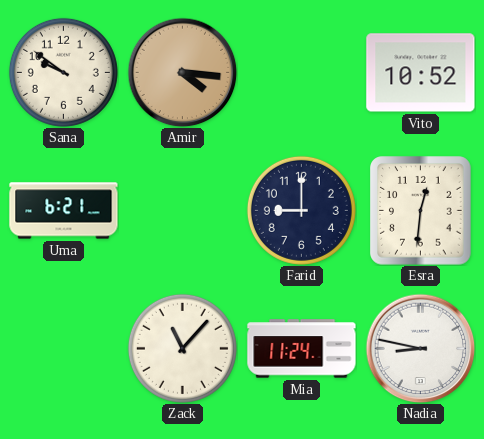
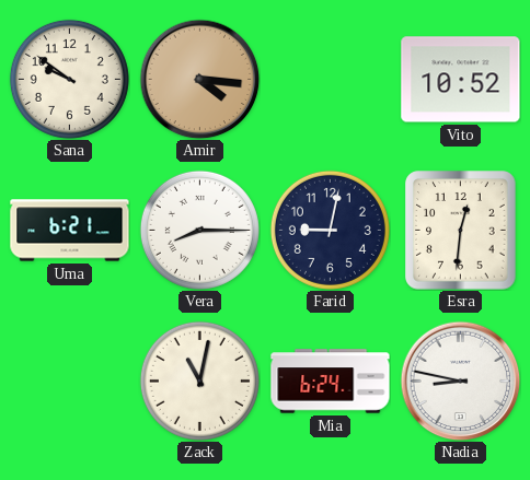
Vera: none -> 8:15
Farid: 9:00 -> 9:02
Zack: 11:07 -> 11:02
Mia: 11:24 -> 6:24
